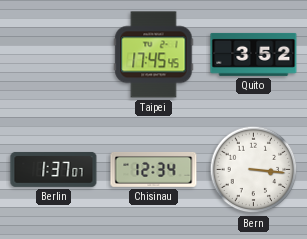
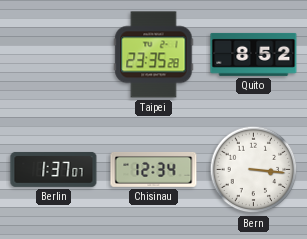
Taipei: 17:45 -> 23:35
Quito: 3:52 -> 8:52
